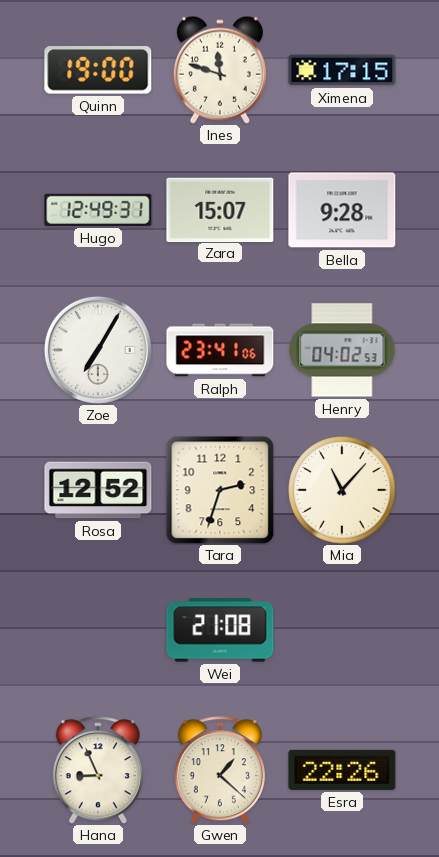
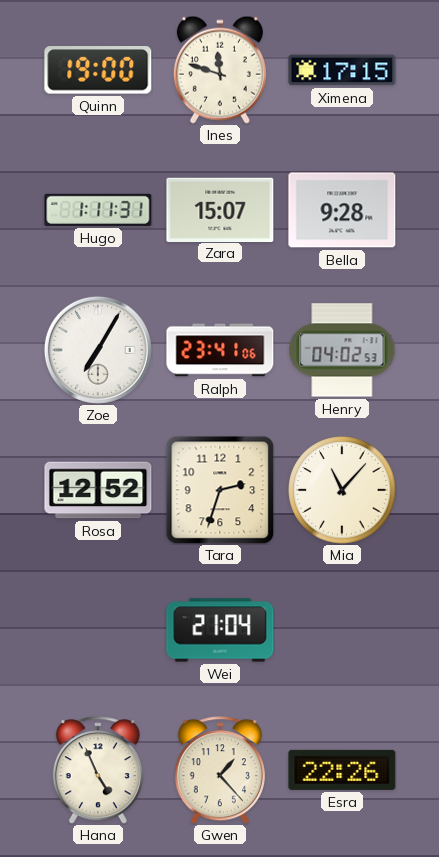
Hugo: 12:49 -> 1:11
Wei: 21:08 -> 21:04
Hana: 8:56 -> 4:56
Gwen: 1:22 -> 1:23
